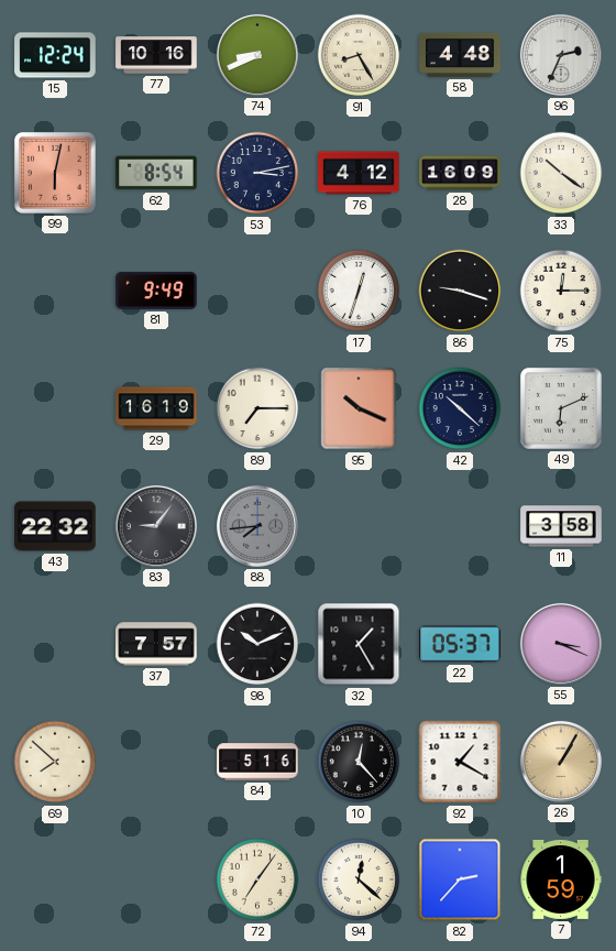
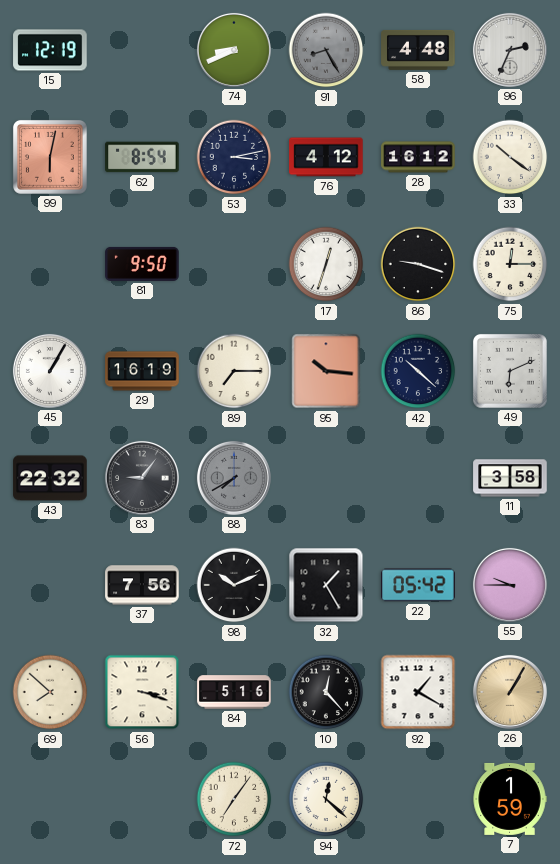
15: 12:24 -> 12:19
77: 10:16 -> none
91 dial: cream -> grey
28: 16:09 -> 16:12
81: 9:49 -> 9:50
45: none -> 1:05
95: 10:19 -> 10:16
88: 7:44 -> 7:40
37: 7:57 -> 7:56
22: 05:37 -> 05:42
55: 3:19 -> 9:45
56: none -> 3:18
82: 2:37 -> none
